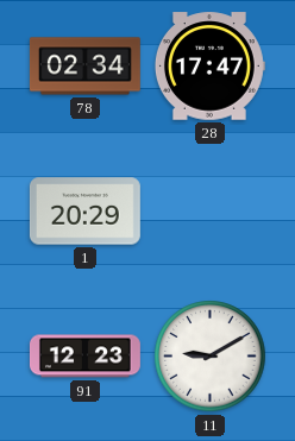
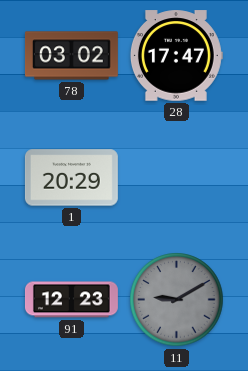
78: 02:34 -> 03:02
11 dial: white -> grey
